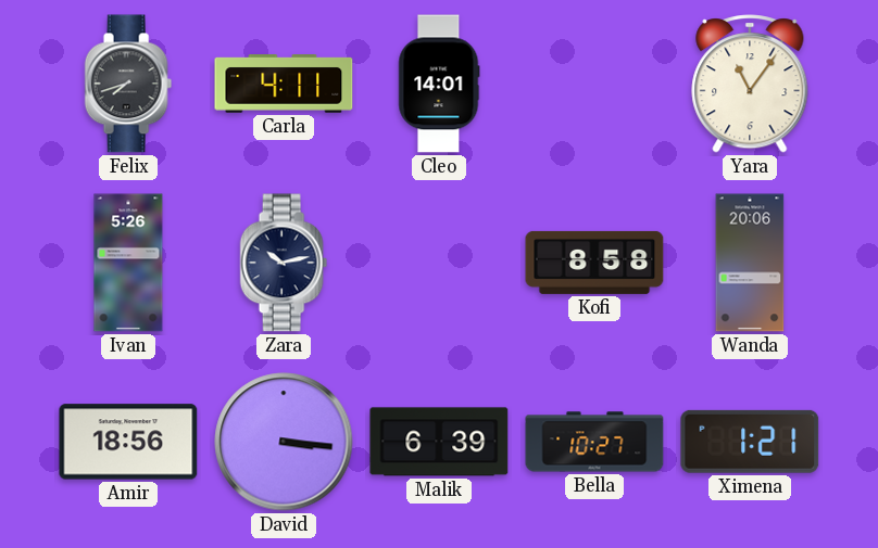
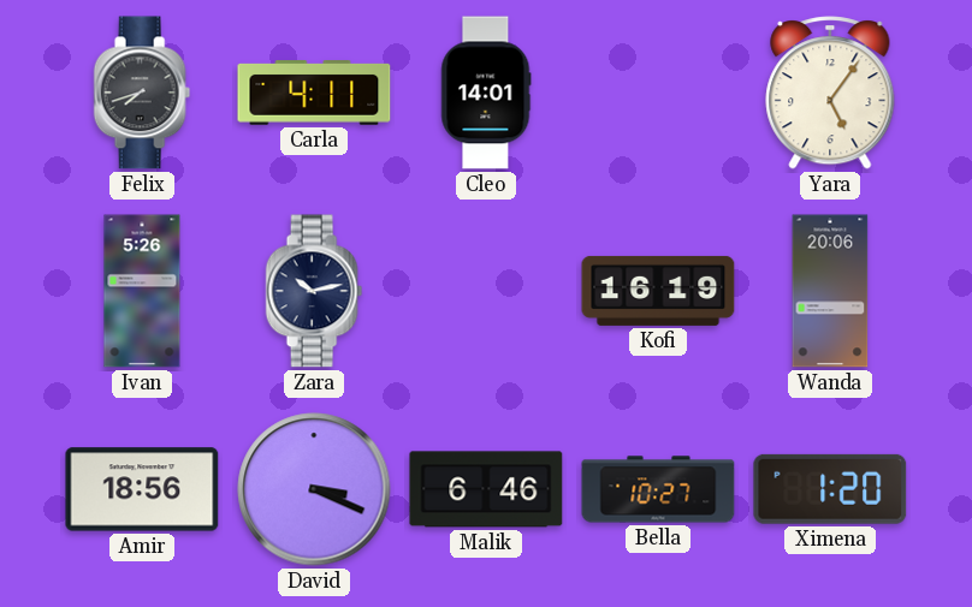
Yara: 11:06 -> 5:06
Kofi: 8:58 -> 16:19
David: 3:16 -> 3:19
Malik: 6:39 -> 6:46
Ximena: 1:21 -> 1:20
